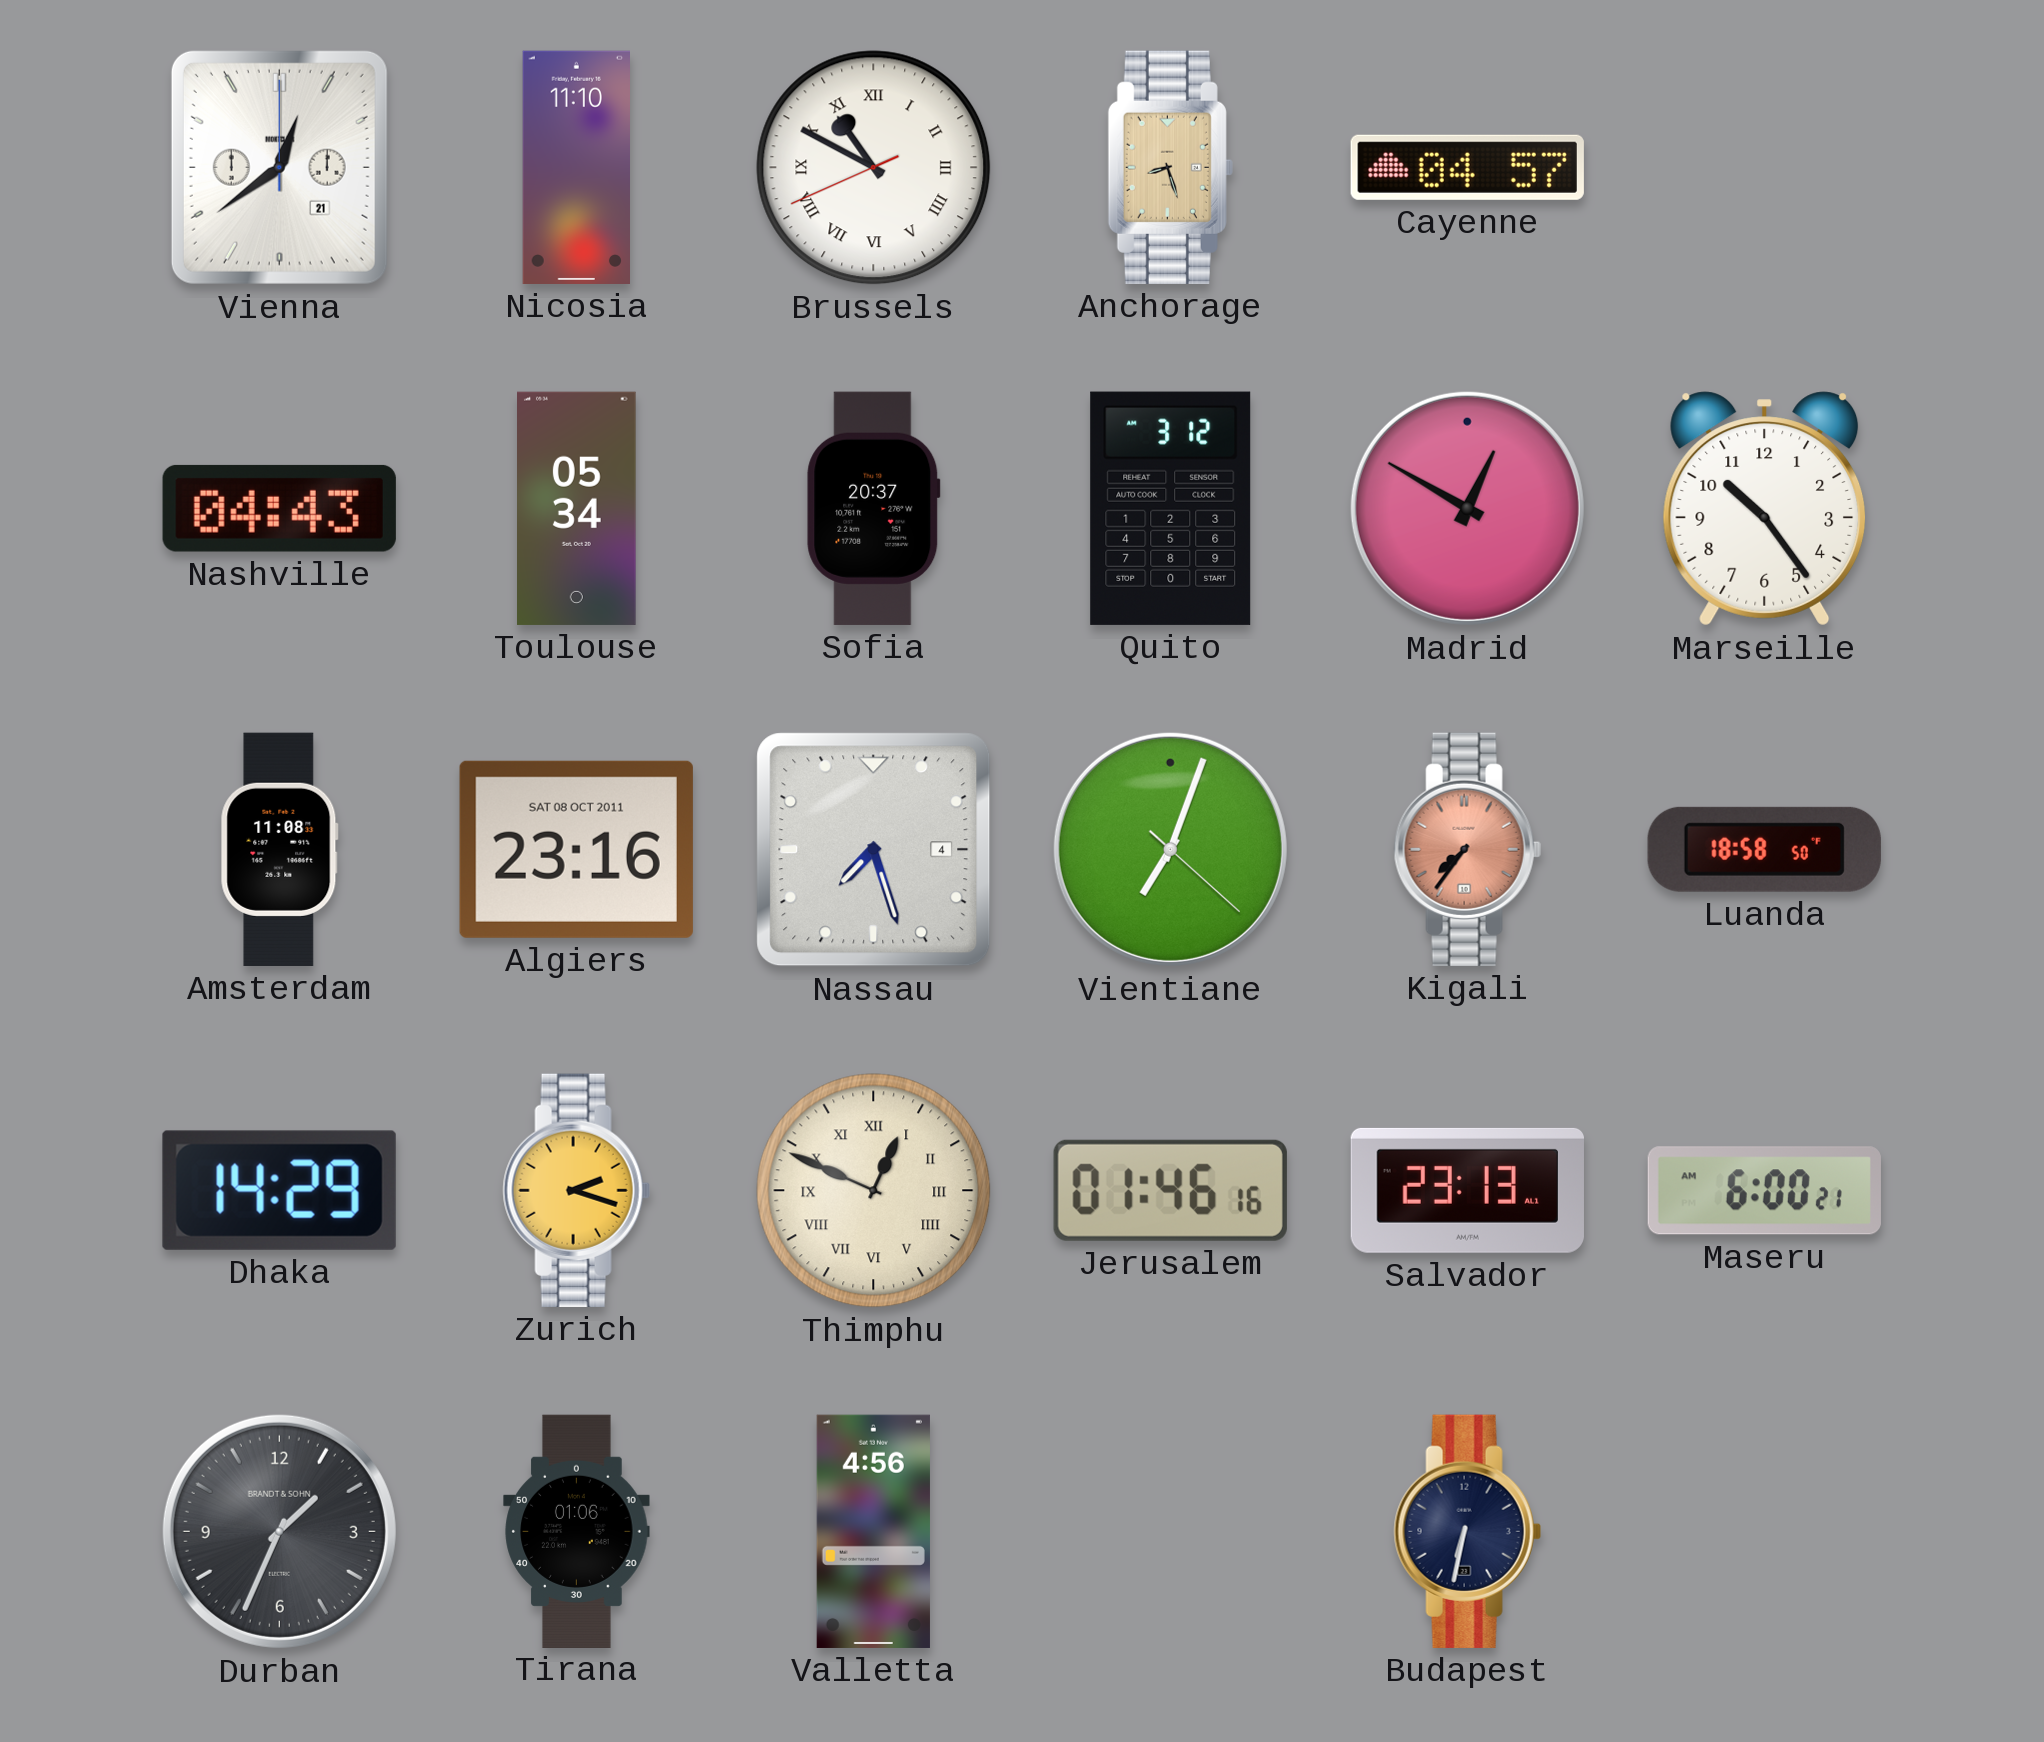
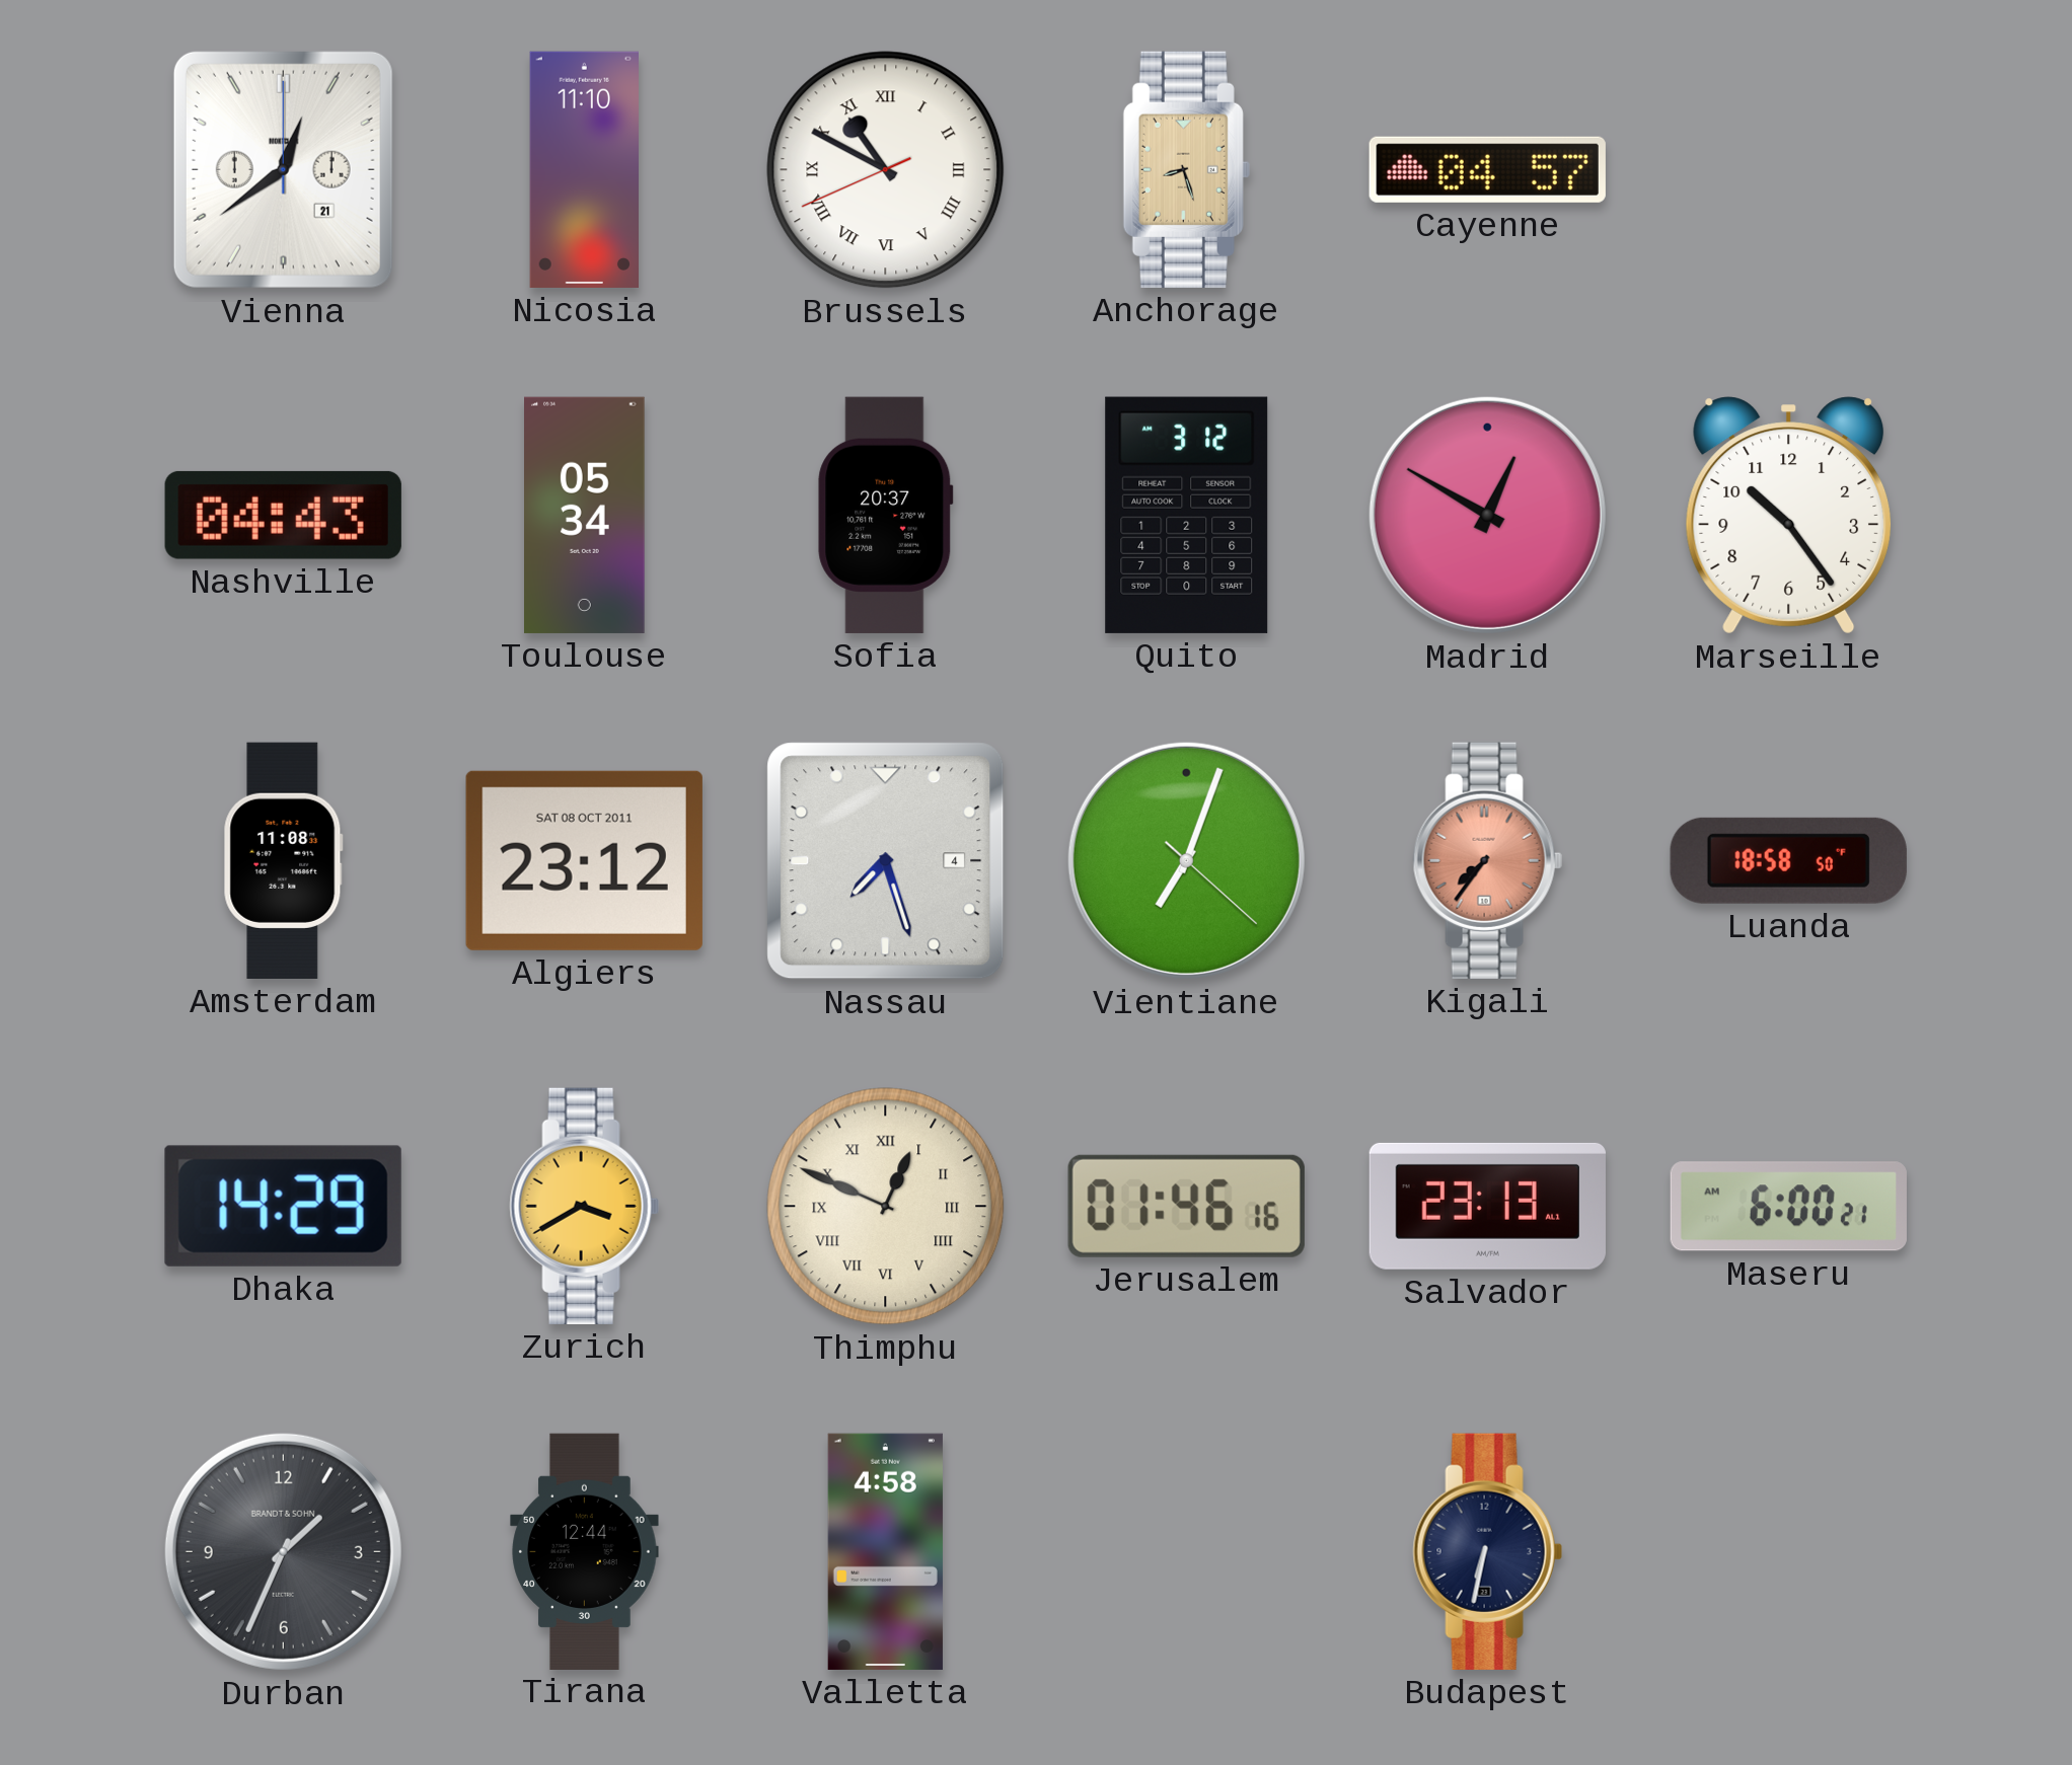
Algiers: 23:16 -> 23:12
Zurich: 2:18 -> 3:40
Tirana: 01:06 -> 12:44
Valletta: 4:56 -> 4:58
